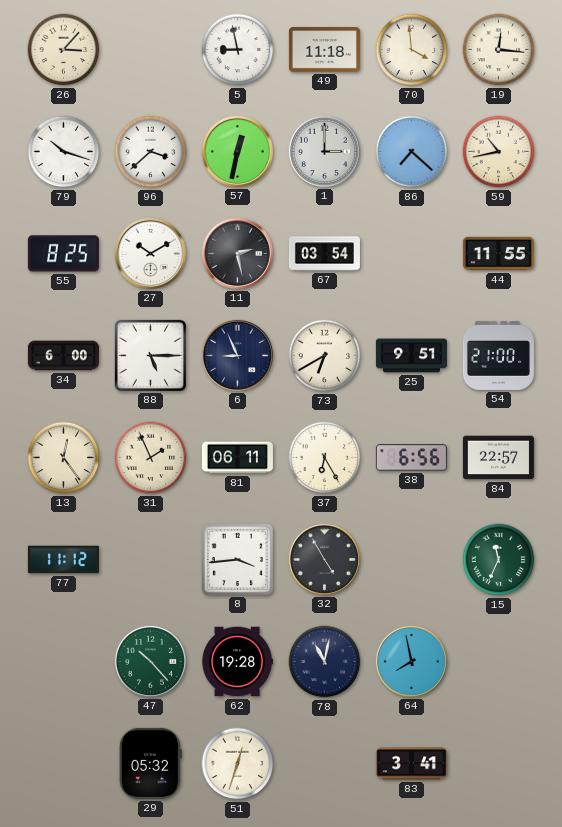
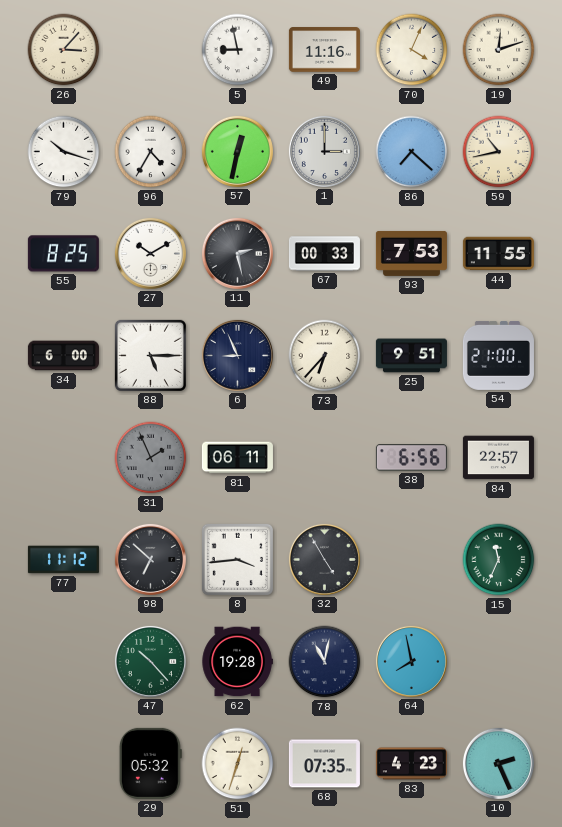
49: 11:18 -> 11:16
70: 3:59 -> 4:04
19: 12:16 -> 12:12
96: 3:38 -> 4:35
67: 03:54 -> 00:33
93: none -> 7:53
73: 6:40 -> 6:37
13: 12:24 -> none
31 dial: cream -> grey
37: 6:25 -> none
98: none -> 6:52
68: none -> 07:35
83: 3:41 -> 4:23
10: none -> 2:26
